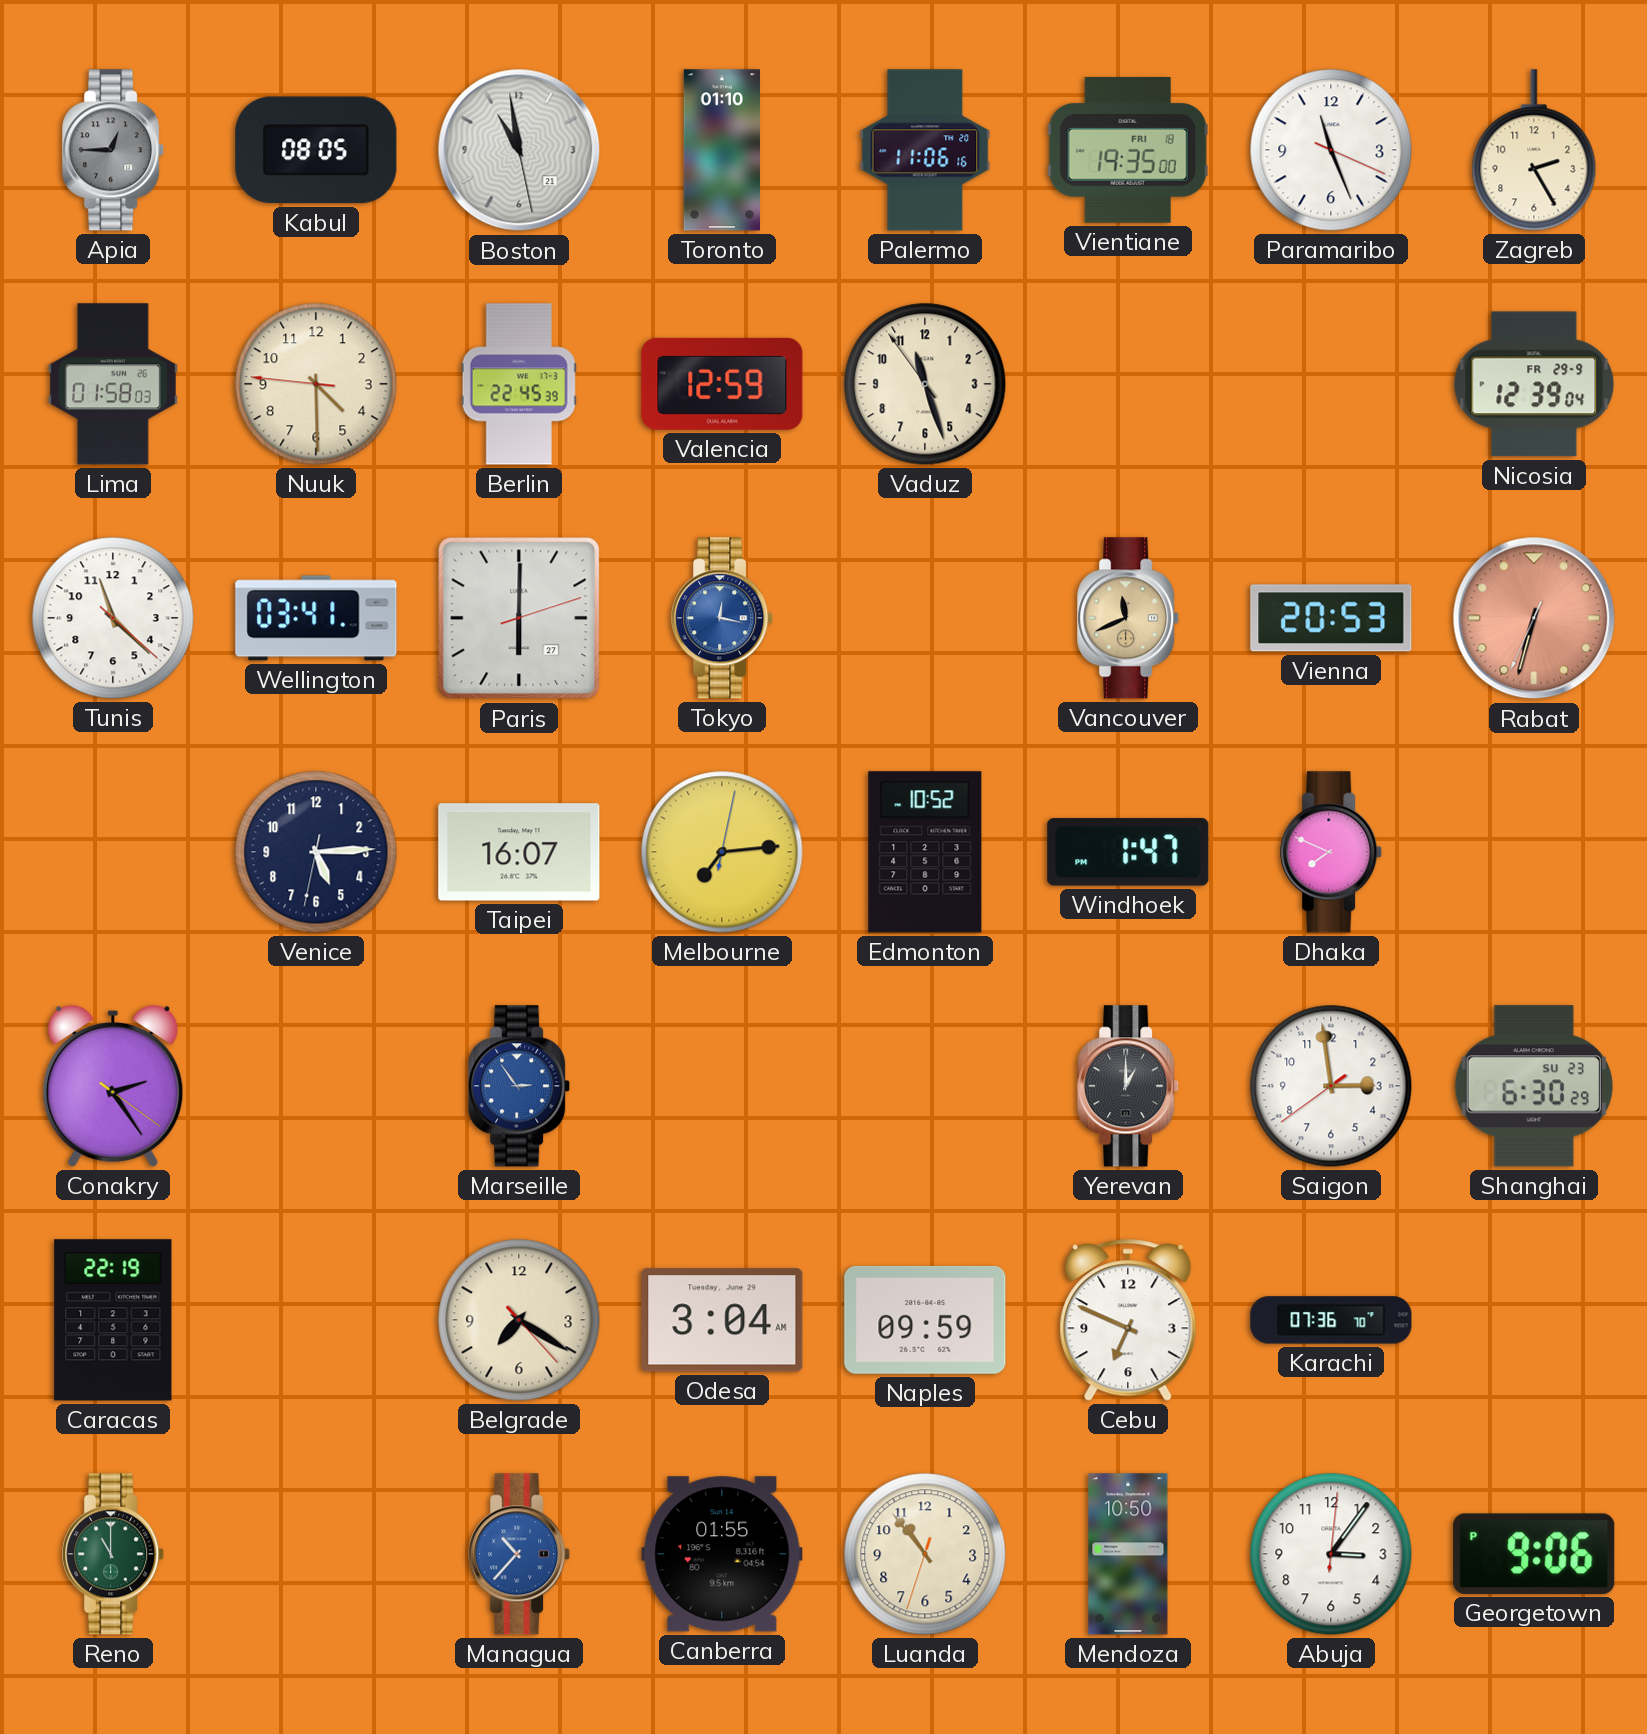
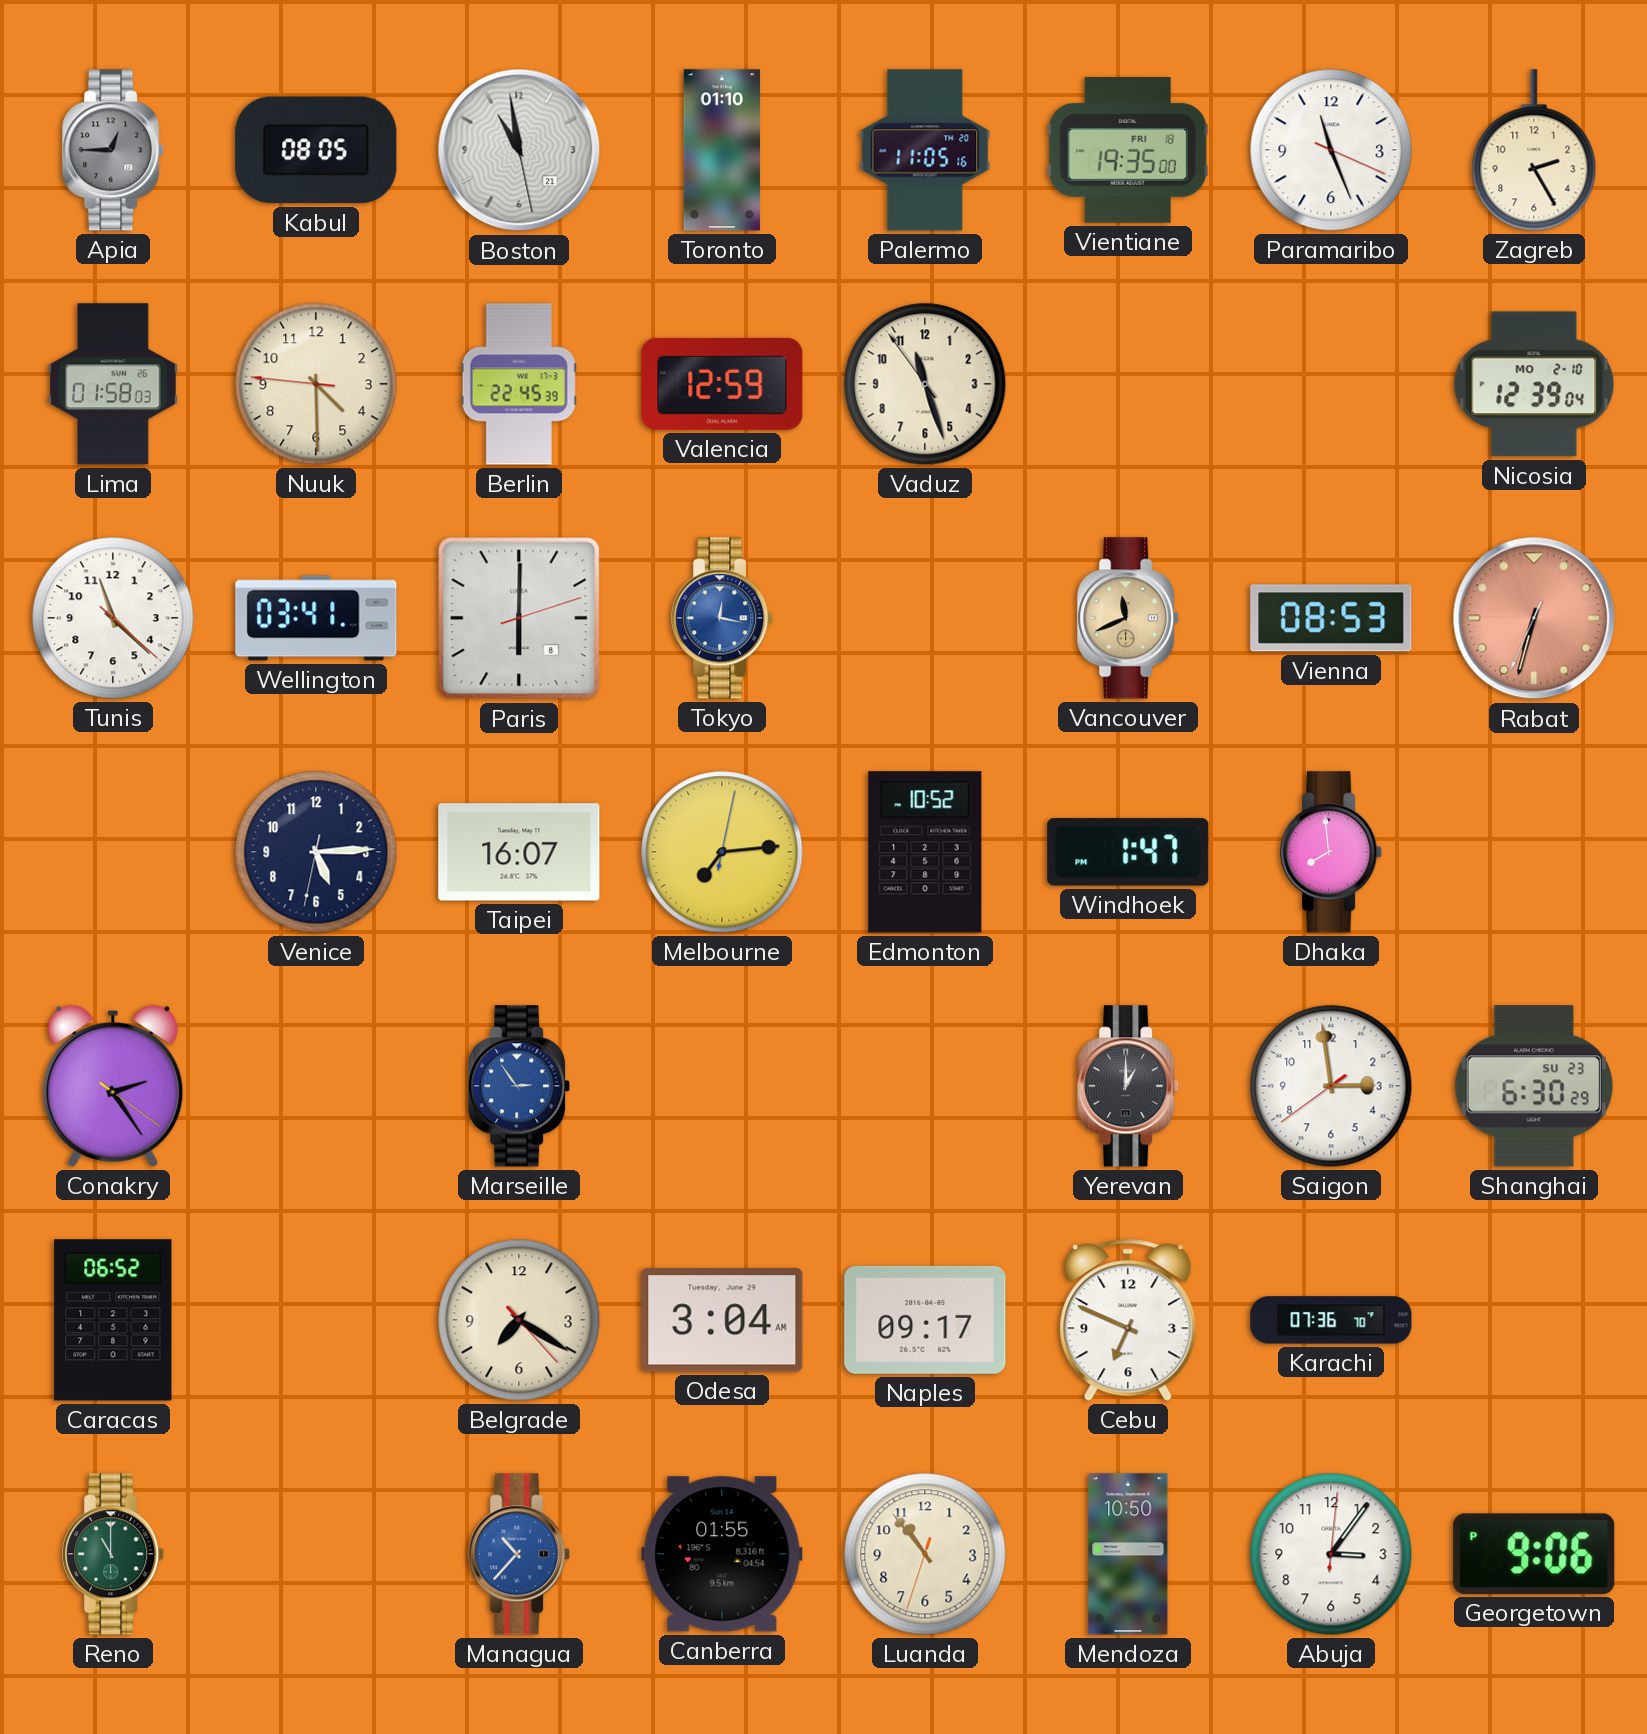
Palermo: 11:06 -> 11:05
Nicosia date: FR 29-9 -> MO 2-10
Paris date: 27 -> 8
Vienna: 20:53 -> 08:53
Dhaka: 7:49 -> 7:59
Caracas: 22:19 -> 06:52
Naples: 09:59 -> 09:17
